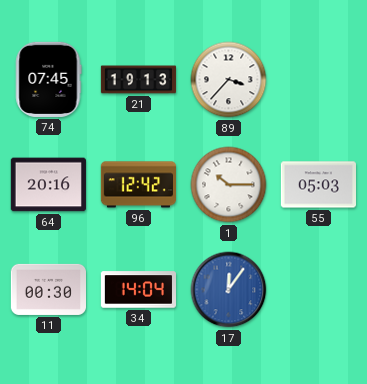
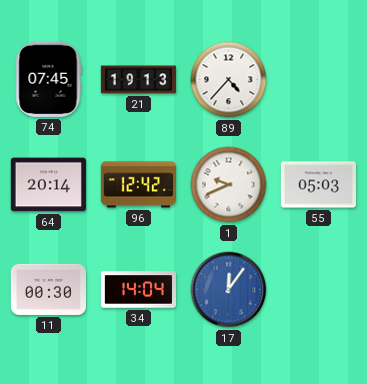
89: 3:37 -> 4:37
64: 20:16 -> 20:14
1: 10:15 -> 9:41
